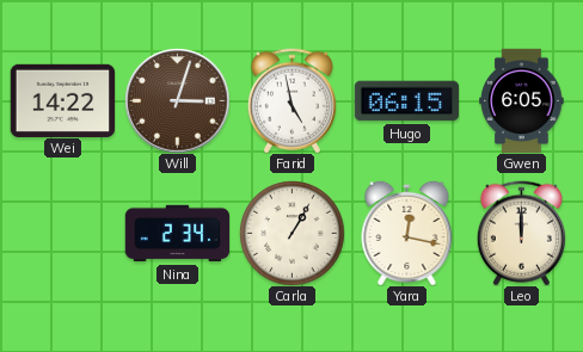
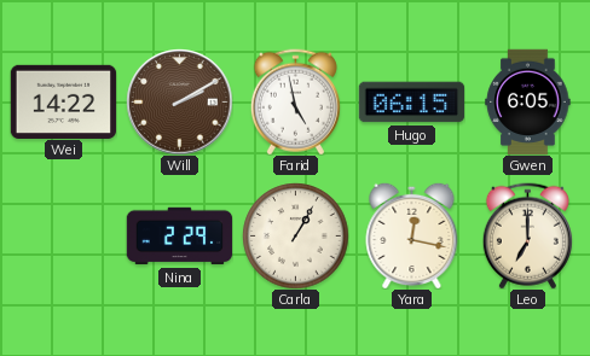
Will: 3:03 -> 2:10
Nina: 2:34 -> 2:29
Leo: 12:00 -> 7:00
